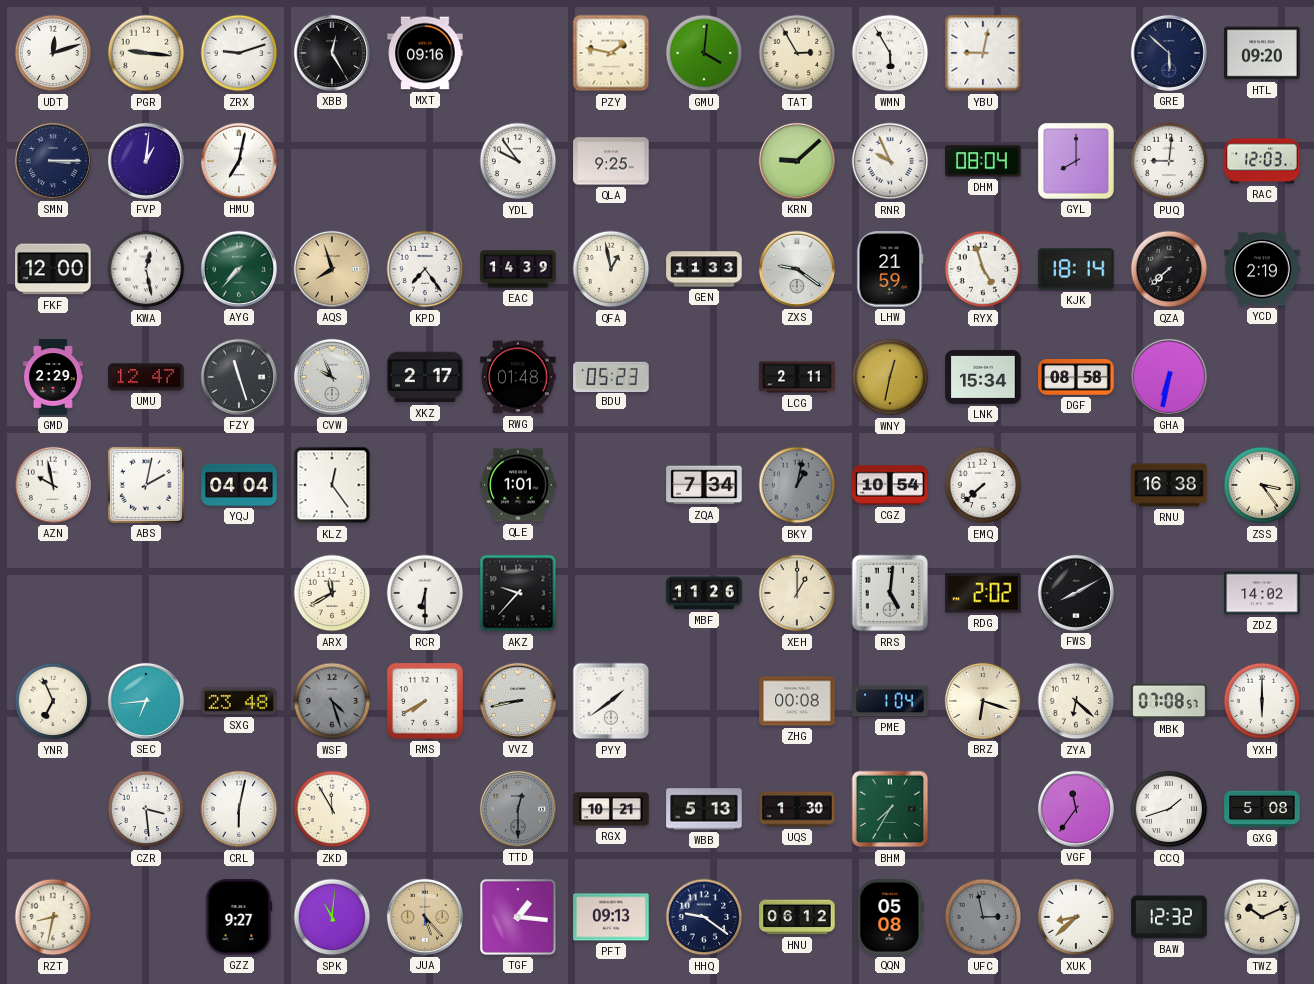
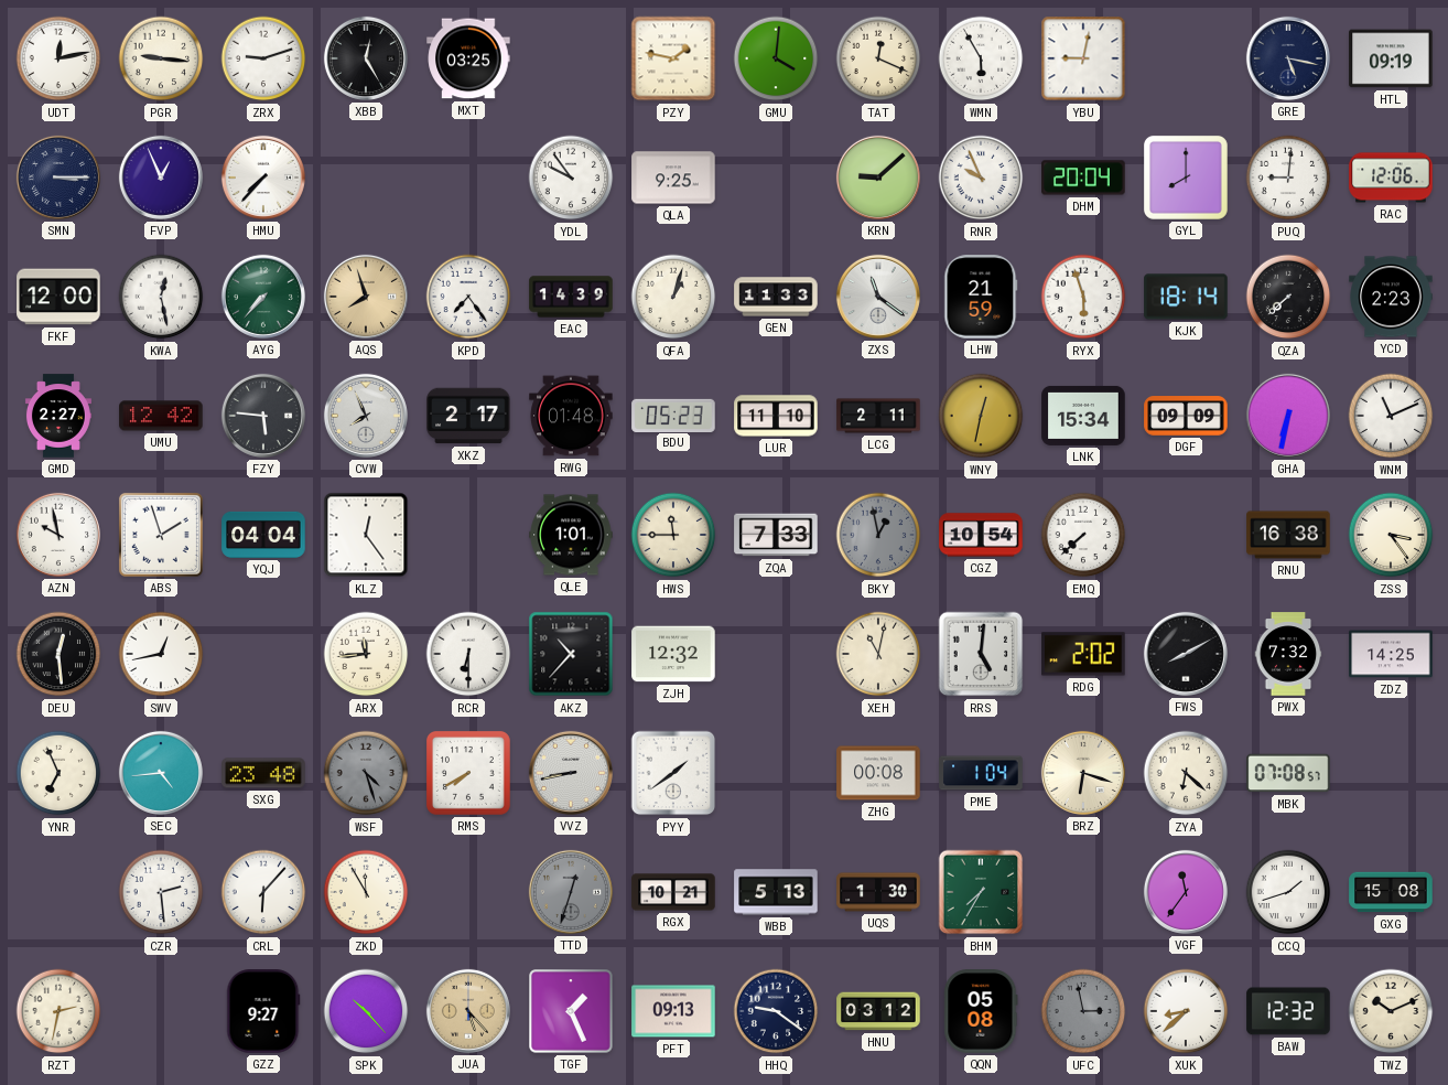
UDT: 12:12 -> 12:13
MXT: 09:16 -> 03:25
TAT: 2:55 -> 12:19
GRE: 5:52 -> 5:17
HTL: 09:20 -> 09:19
FVP: 1:01 -> 12:56
HMU: 7:02 -> 7:37
DHM: 08:04 -> 20:04
RAC: 12:03 -> 12:06
QFA: 12:58 -> 1:03
ZXS: 9:21 -> 11:21
RYX: 4:57 -> 5:57
YCD: 2:19 -> 2:23
GMD: 2:29 -> 2:27
UMU: 12:47 -> 12:42
FZY: 11:27 -> 5:46
CVW: 9:56 -> 7:56
LUR: none -> 11:10
DGF: 08:58 -> 09:09
WNM: none -> 11:11
ABS: 2:02 -> 1:57
HWS: none -> 11:45
ZQA: 7:34 -> 7:33
BKY: 1:02 -> 12:58
DEU: none -> 12:29
SWV: none -> 12:43
ARX: 11:40 -> 11:44
AKZ: 9:37 -> 10:37
ZJH: none -> 12:32
MBF: 11:26 -> none
XEH: 1:00 -> 11:02
PWX: none -> 7:32
ZDZ: 14:02 -> 14:25
SEC: 6:44 -> 4:44
YXH: 6:00 -> none
CZR: 3:29 -> 2:29
CRL: 6:02 -> 6:07
TTD: 12:30 -> 12:33
GXG: 5:08 -> 15:08
RZT: 8:32 -> 2:32
SPK: 11:01 -> 10:23
TGF: 1:16 -> 1:26
HNU: 06:12 -> 03:12
